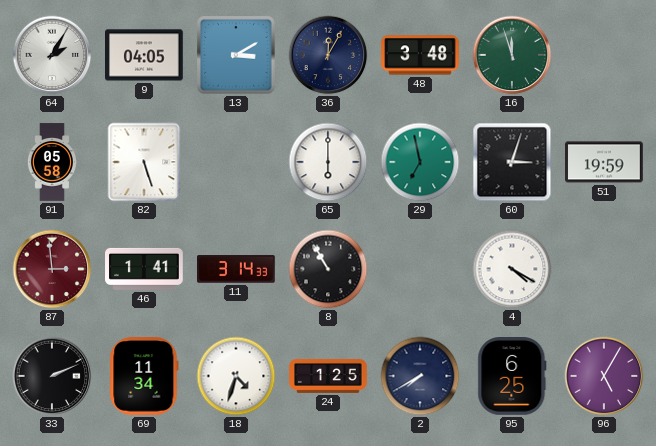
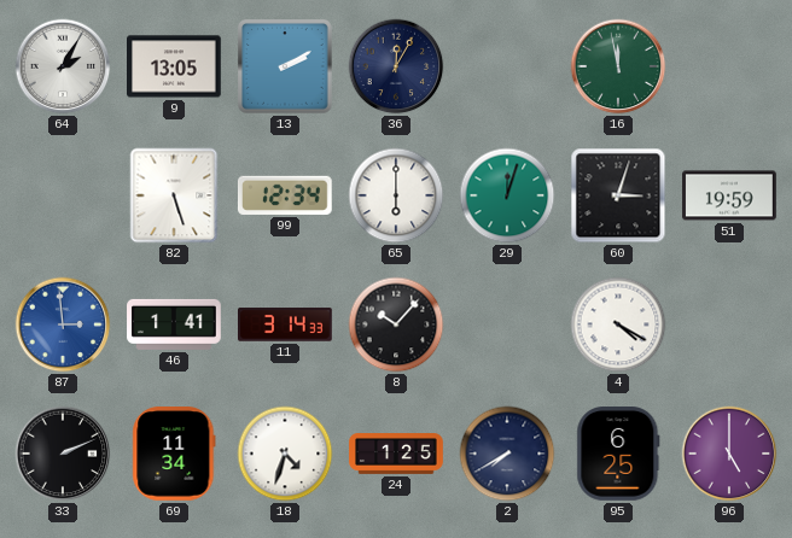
9: 04:05 -> 13:05
13: 3:10 -> 2:10
48: 3:48 -> none
16: 11:57 -> 11:58
91: 05:58 -> none
99: none -> 12:34
29: 6:58 -> 12:03
87 dial: burgundy -> blue
8: 10:55 -> 10:07
96: 5:05 -> 5:00
